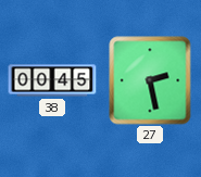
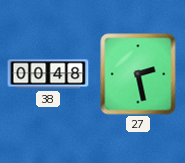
38: 00:45 -> 00:48
